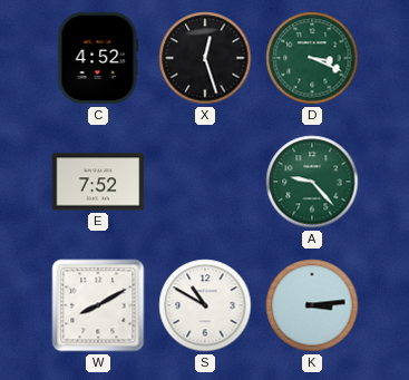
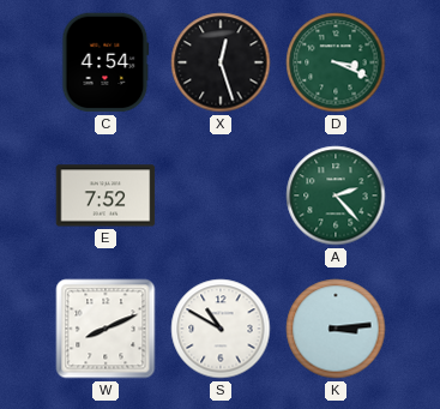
C: 4:52 -> 4:54
A: 9:23 -> 2:23
W: 8:10 -> 8:11
